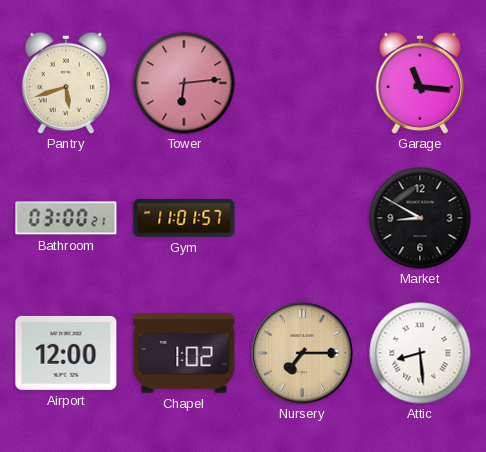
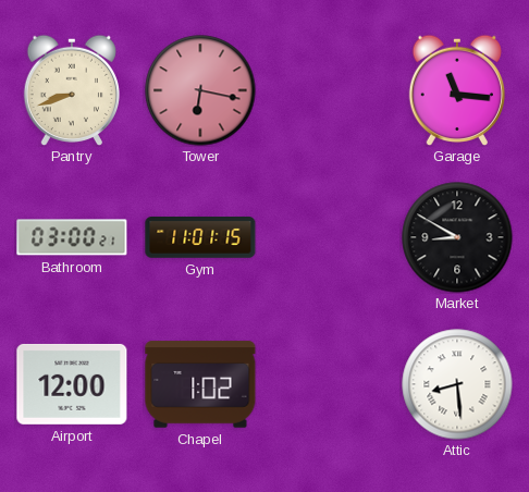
Pantry: 5:42 -> 8:42
Tower: 6:14 -> 6:17
Gym: 11:01:57 -> 11:01:15
Nursery: 7:15 -> none
